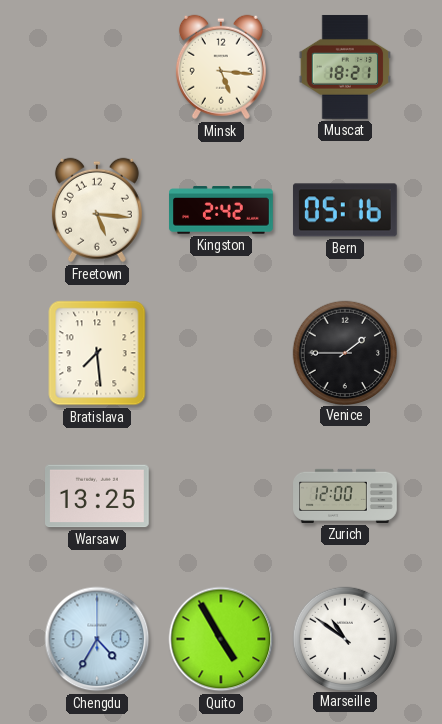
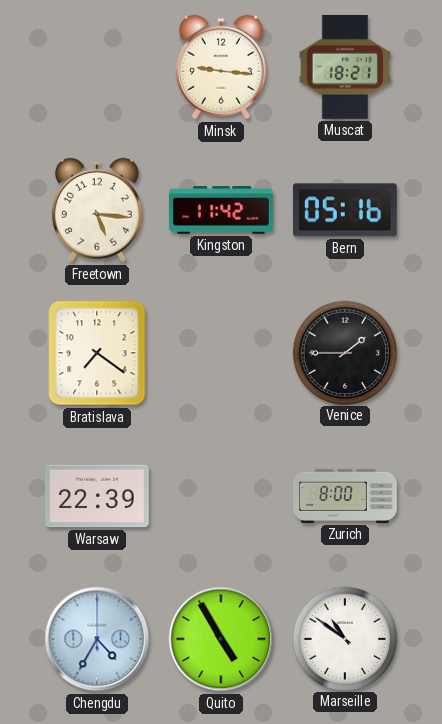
Minsk: 5:16 -> 9:16
Kingston: 2:42 -> 11:42
Bratislava: 7:29 -> 7:21
Warsaw: 13:25 -> 22:39
Zurich: 12:00 -> 8:00
